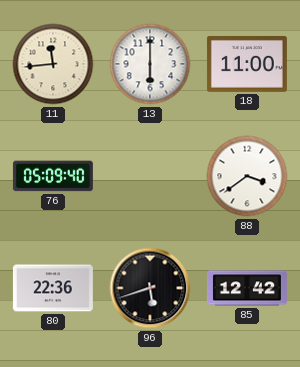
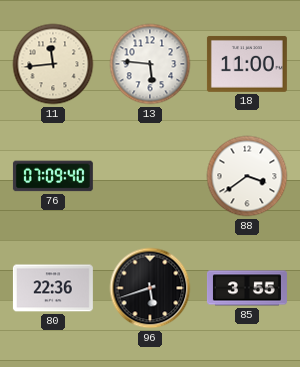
13: 6:00 -> 5:46
76: 05:09 -> 07:09
85: 12:42 -> 3:55
